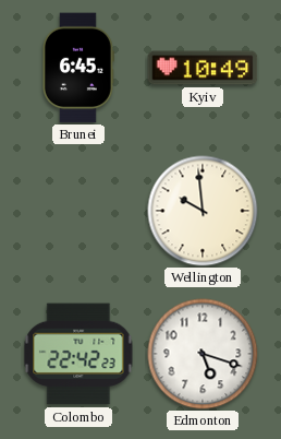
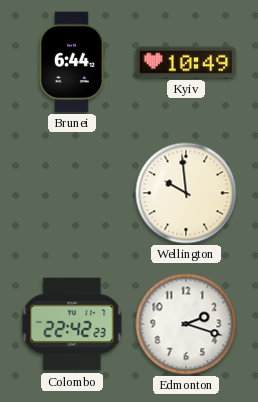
Brunei: 6:45 -> 6:44
Edmonton: 5:18 -> 2:18
